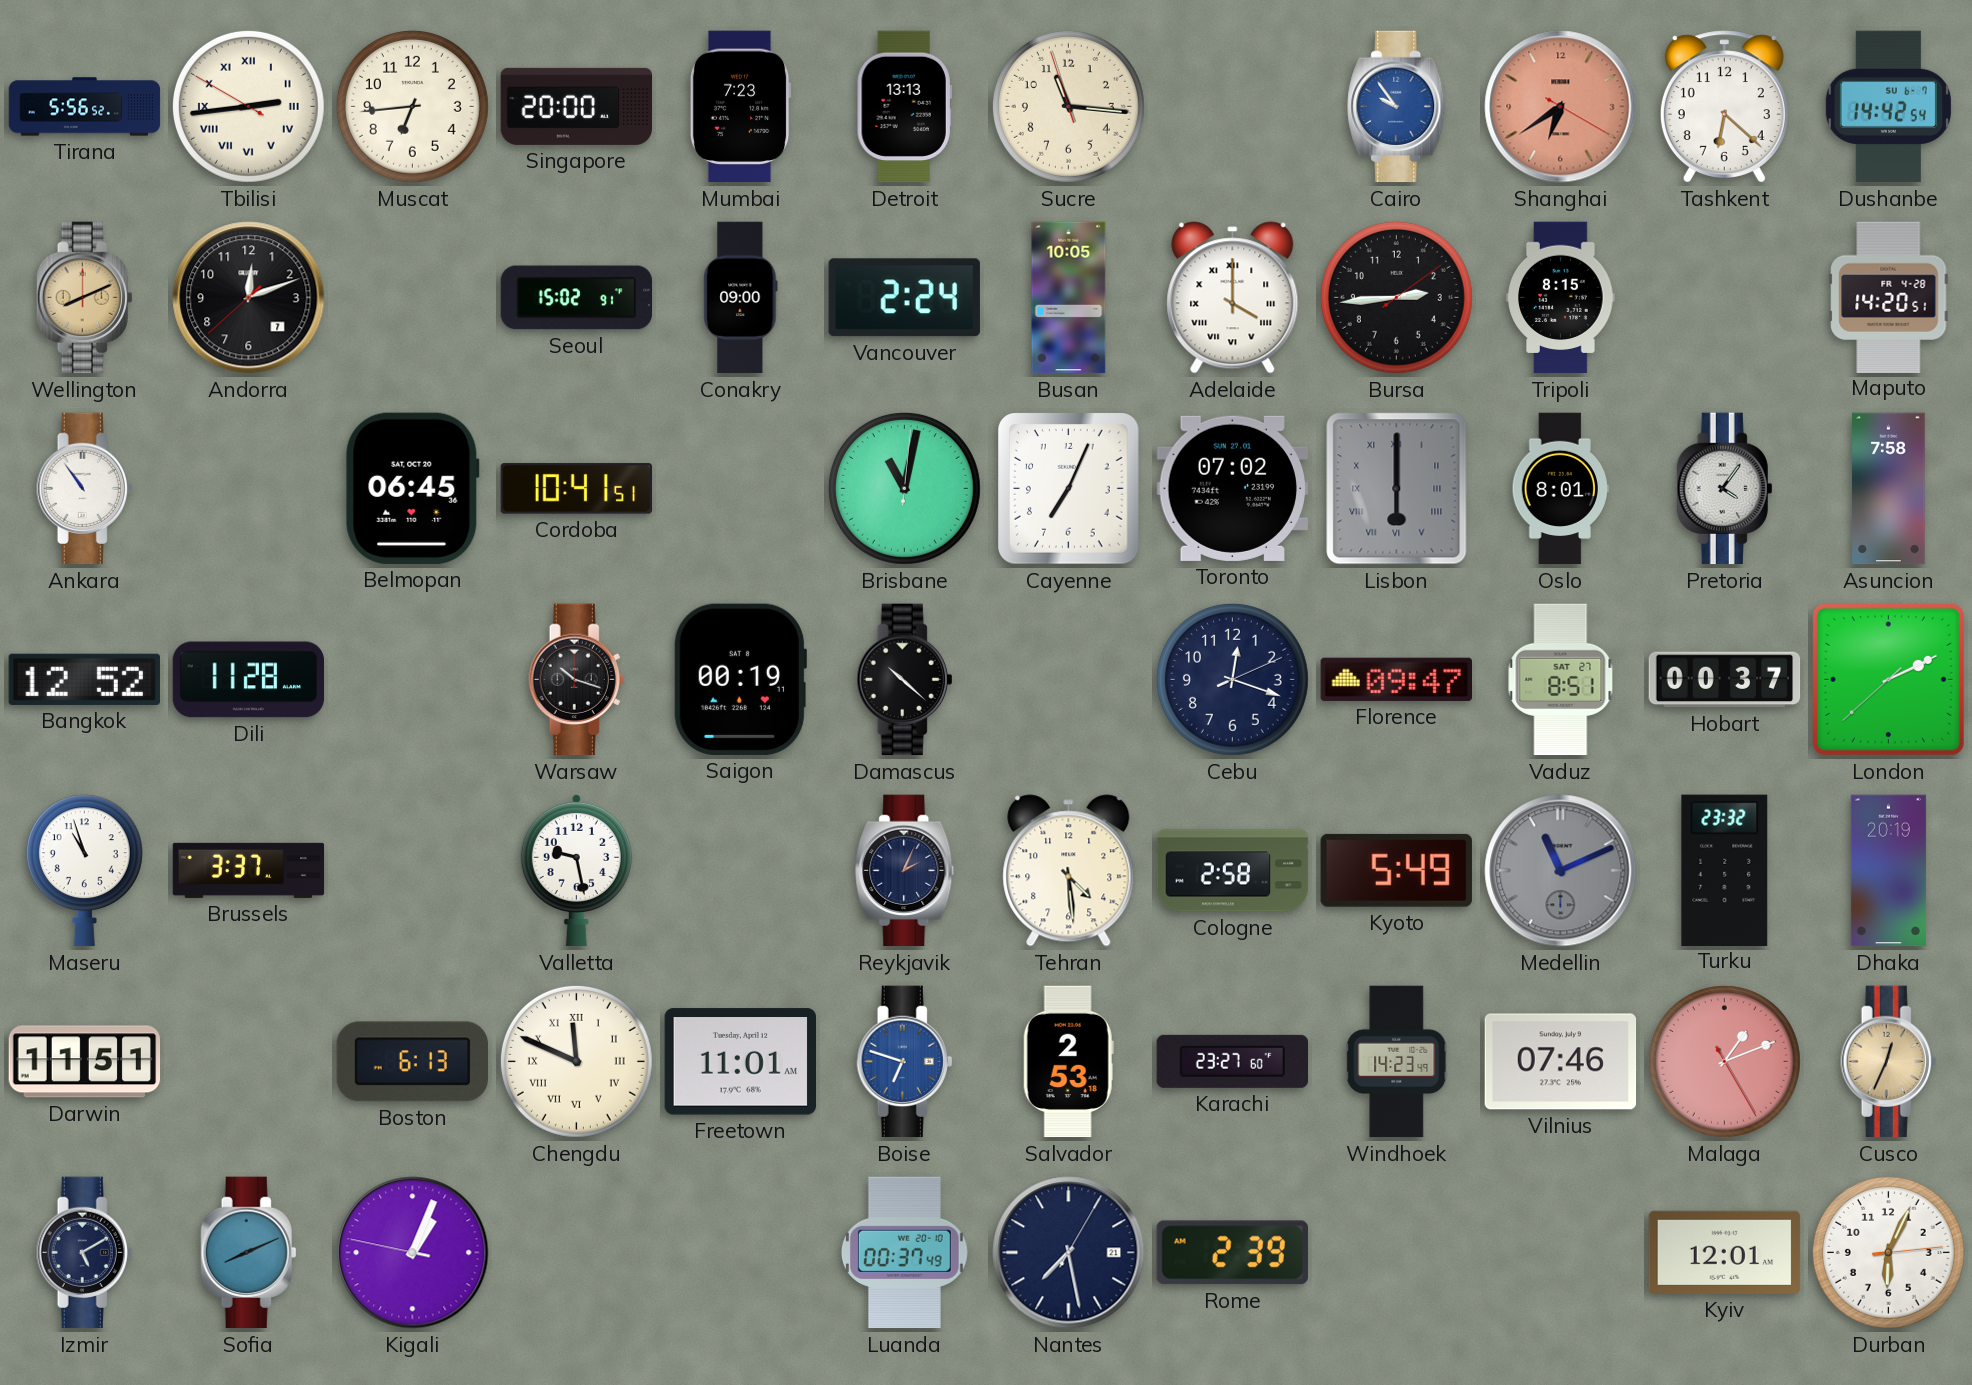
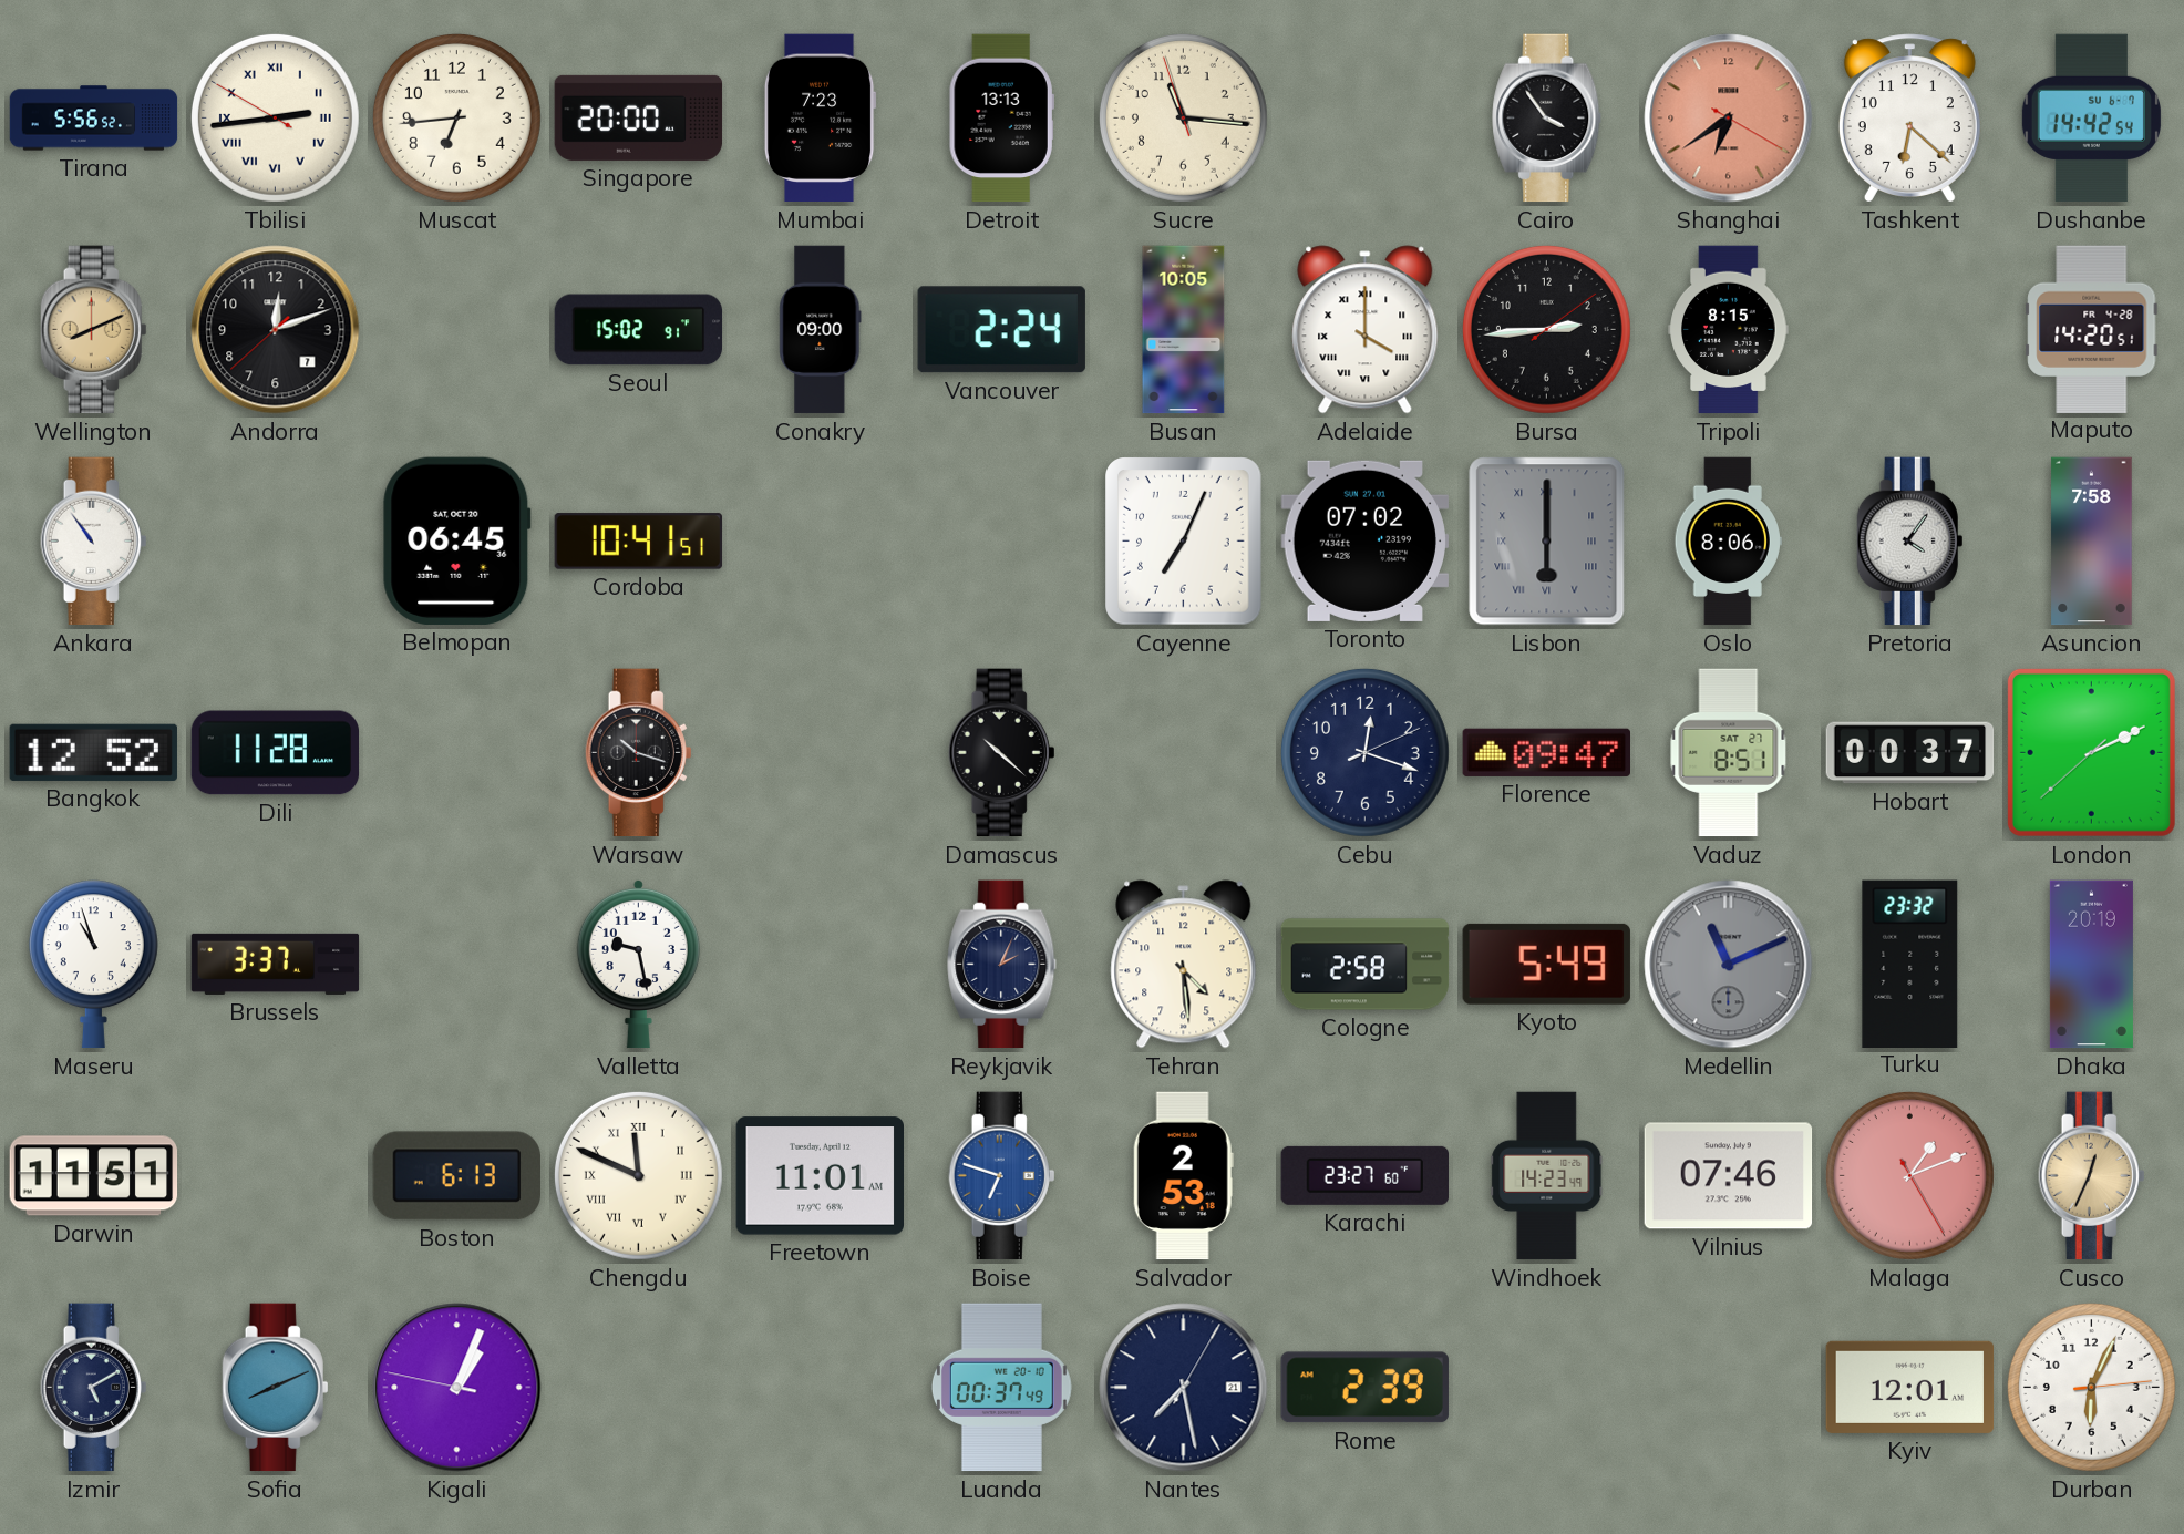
Cairo: 9:54 -> 3:54
Cairo dial: blue -> black
Brisbane: 11:02 -> none
Oslo: 8:01 -> 8:06
Saigon: 00:19 -> none
